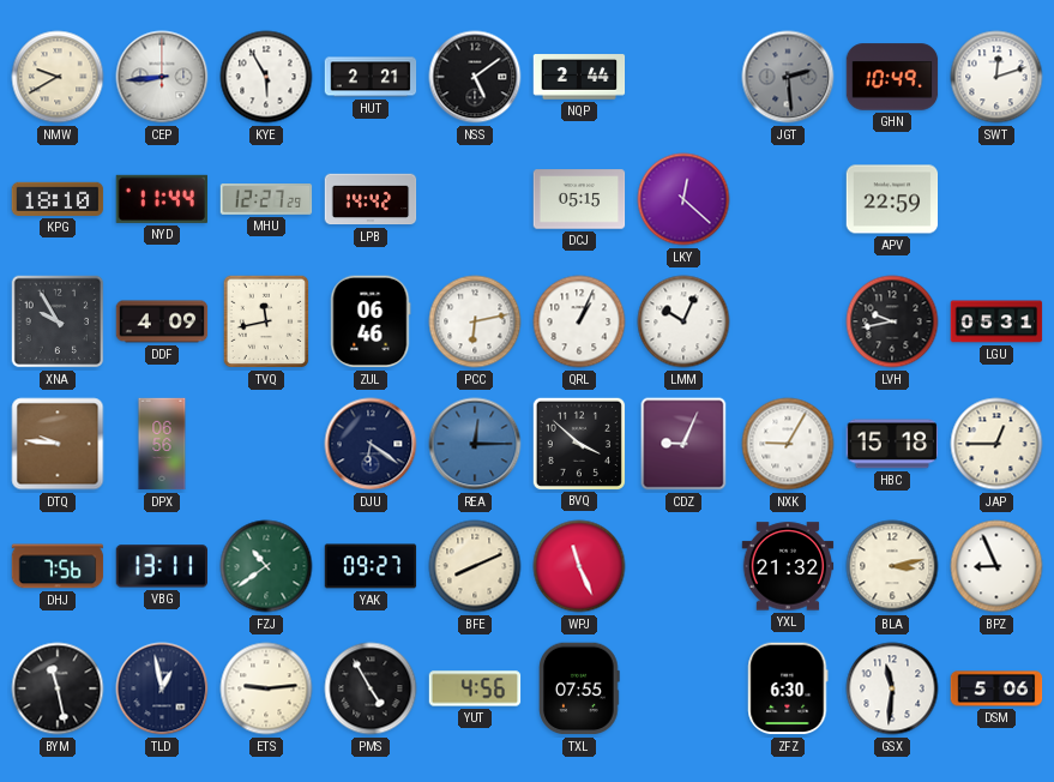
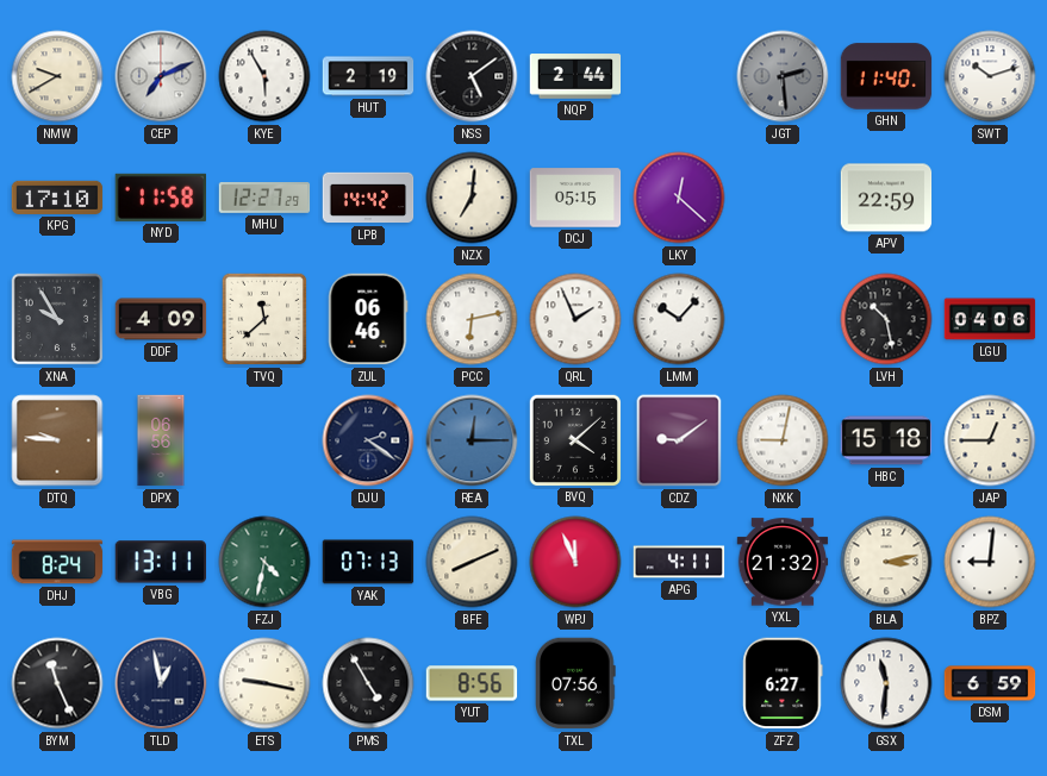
CEP: 8:44 -> 7:11
HUT: 2:21 -> 2:19
GHN: 10:49 -> 11:40
SWT: 12:12 -> 10:12
KPG: 18:10 -> 17:10
NYD: 11:44 -> 11:58
NZX: none -> 7:01
TVQ: 11:43 -> 11:38
QRL: 1:04 -> 1:56
LMM: 10:04 -> 10:07
LVH: 9:43 -> 10:28
LGU: 05:31 -> 04:06
DJU: 6:21 -> 2:21
BVQ: 3:52 -> 4:08
CDZ: 9:04 -> 9:09
NXK: 9:05 -> 9:02
DHJ: 7:56 -> 8:24
FZJ: 10:39 -> 4:32
YAK: 09:27 -> 07:13
WPJ: 11:26 -> 11:56
APG: none -> 4:11
BPZ: 8:56 -> 9:01
BYM: 11:28 -> 11:26
ETS: 9:14 -> 9:17
YUT: 4:56 -> 8:56
TXL: 07:55 -> 07:56
ZFZ: 6:30 -> 6:27
DSM: 5:06 -> 6:59
